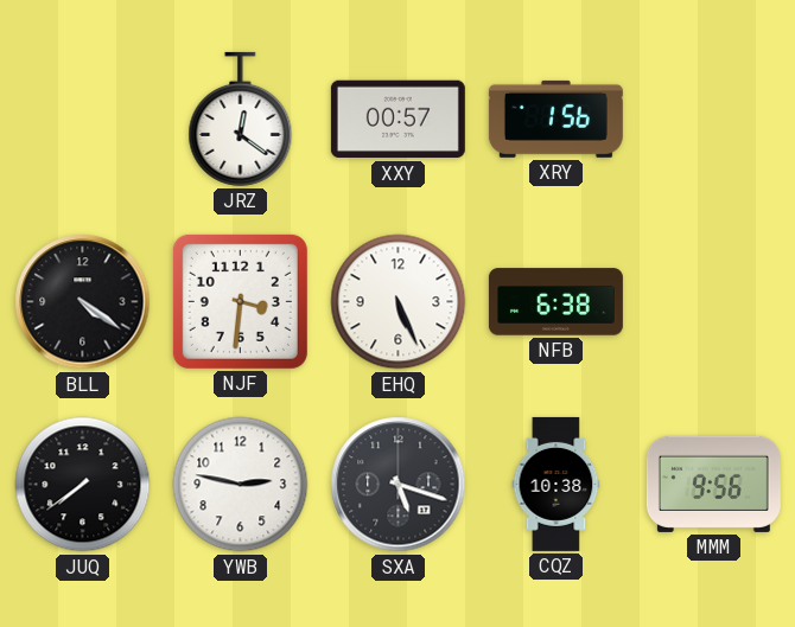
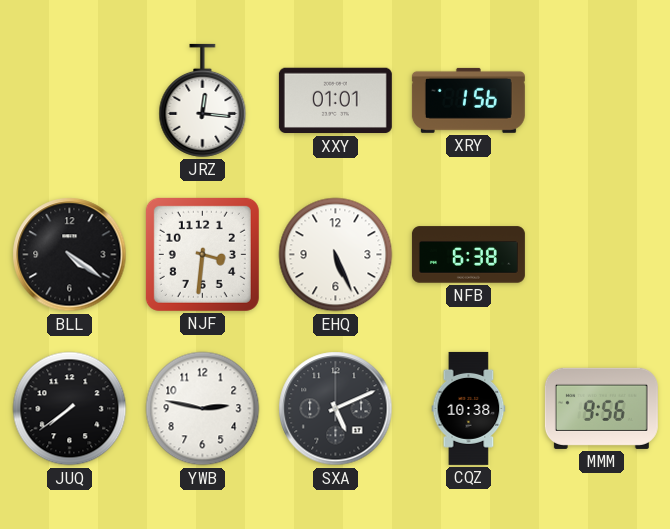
JRZ: 12:21 -> 12:16
XXY: 00:57 -> 01:01
SXA: 5:18 -> 5:11
